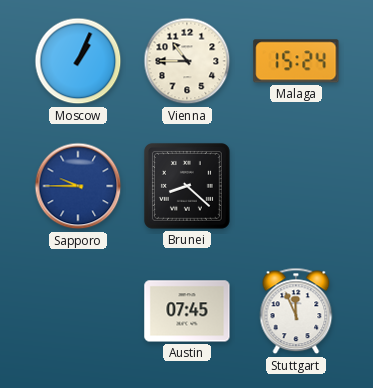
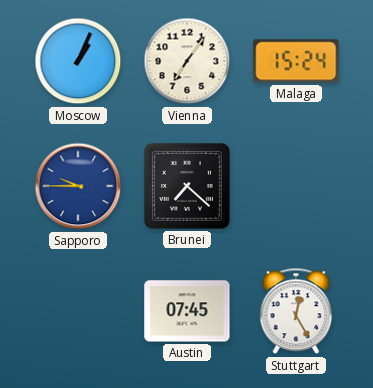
Vienna: 10:45 -> 7:06
Brunei: 8:22 -> 7:22
Stuttgart: 11:56 -> 12:25
